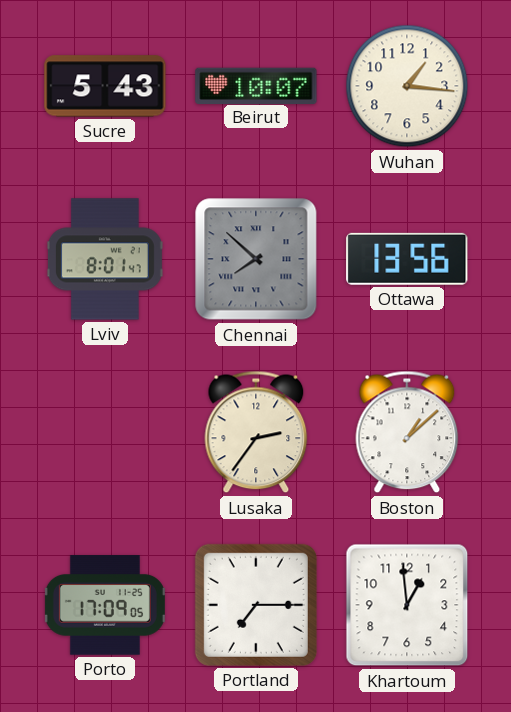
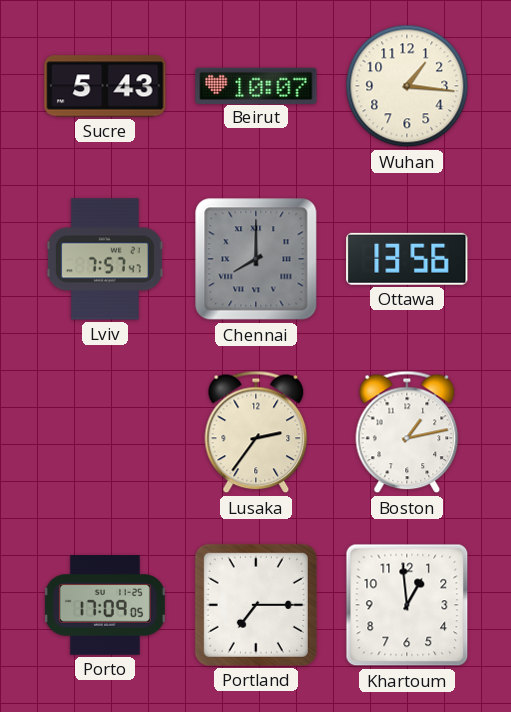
Lviv: 8:01 -> 7:57
Chennai: 7:52 -> 8:00
Boston: 1:08 -> 1:13
